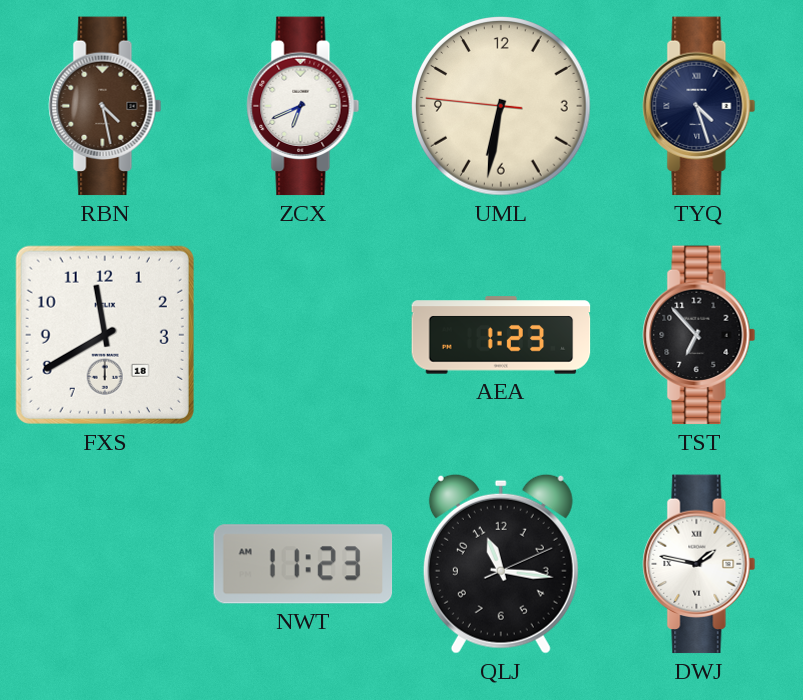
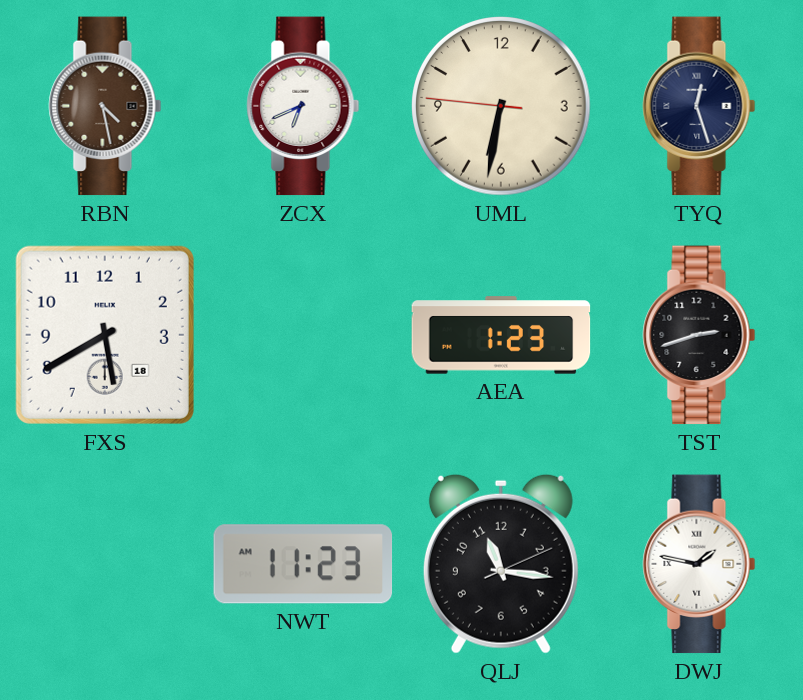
TYQ: 4:27 -> 12:27
FXS: 11:40 -> 5:40
TST: 6:53 -> 2:42
